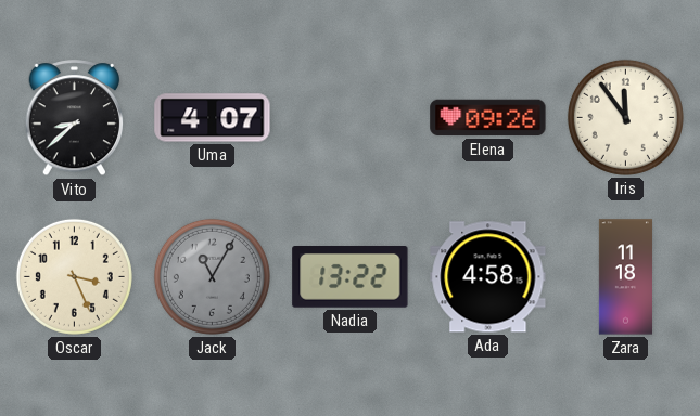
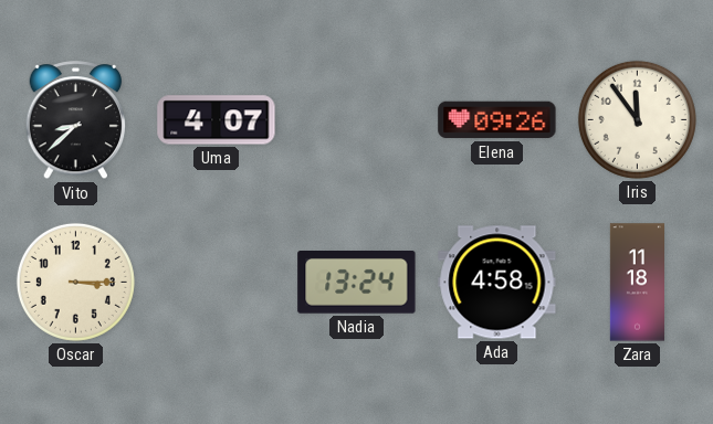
Oscar: 3:26 -> 3:15
Jack: 11:05 -> none
Nadia: 13:22 -> 13:24
